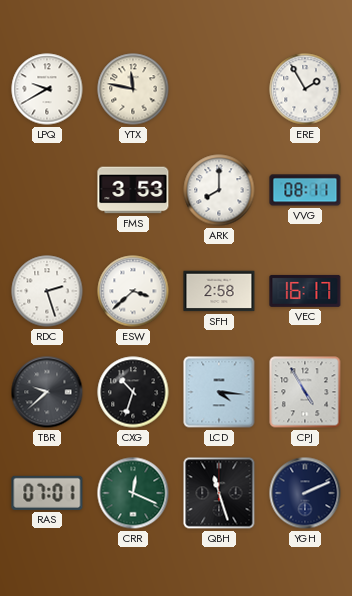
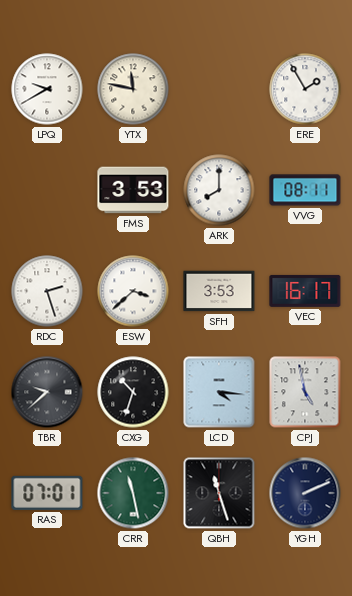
SFH: 2:58 -> 3:53
CPJ: 4:55 -> 4:58
CRR: 12:19 -> 11:28
